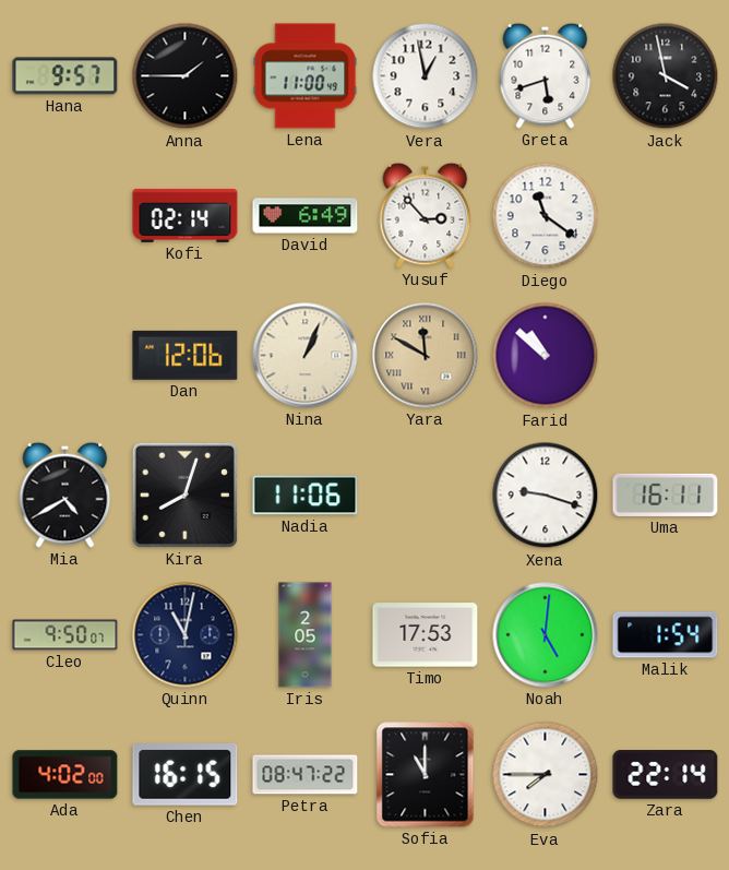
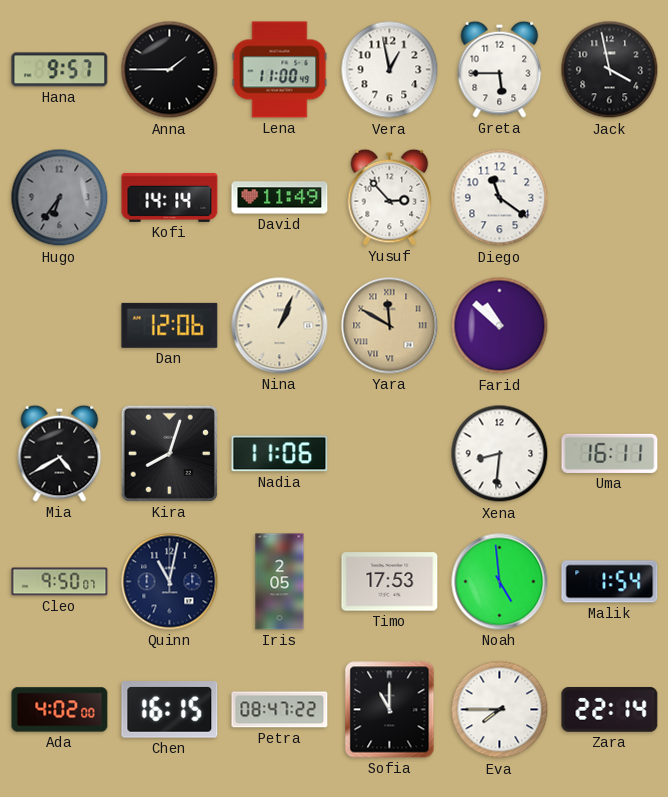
Greta: 5:42 -> 5:45
Hugo: none -> 6:36
Kofi: 02:14 -> 14:14
David: 6:49 -> 11:49
Xena: 9:18 -> 8:31
Noah: 5:01 -> 4:59
